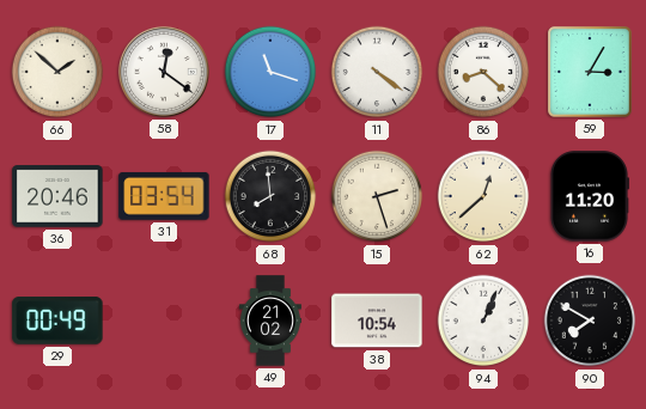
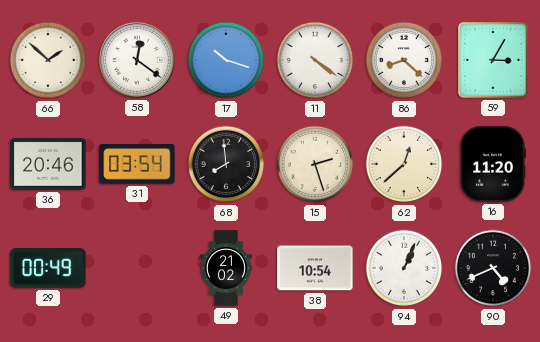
17: 11:18 -> 10:18
90: 7:50 -> 4:41
